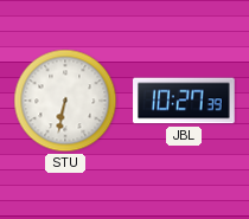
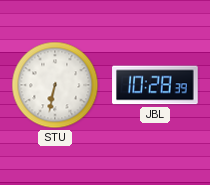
JBL: 10:27 -> 10:28
